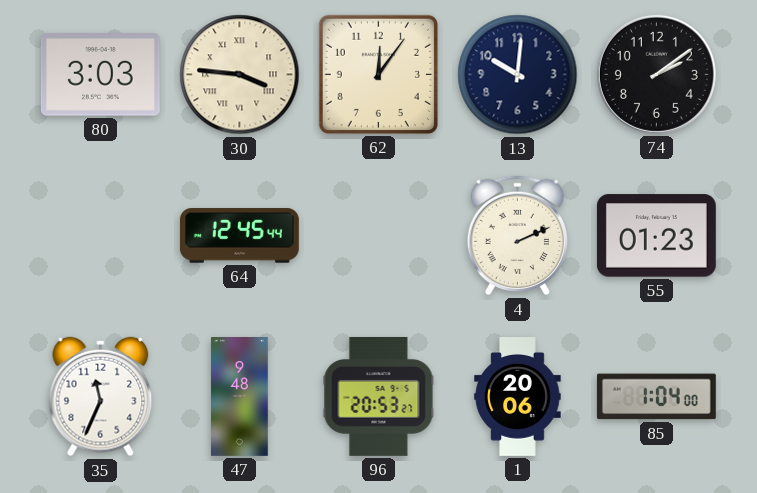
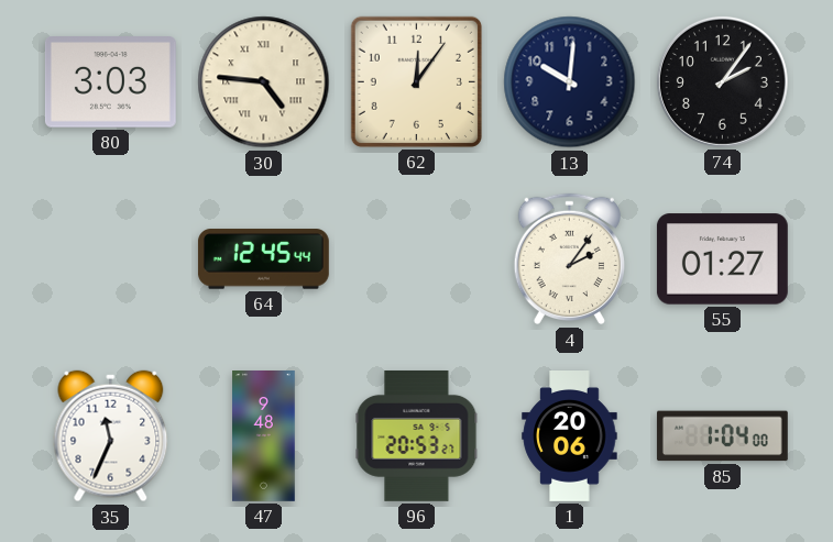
30: 3:46 -> 4:46
74: 2:09 -> 2:06
4: 2:11 -> 2:06
55: 01:23 -> 01:27
